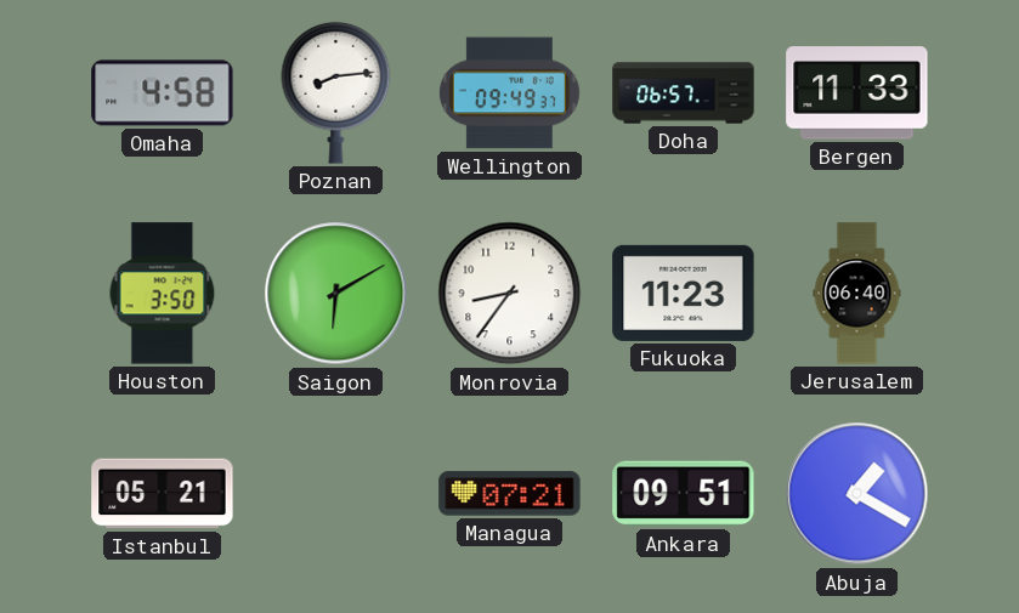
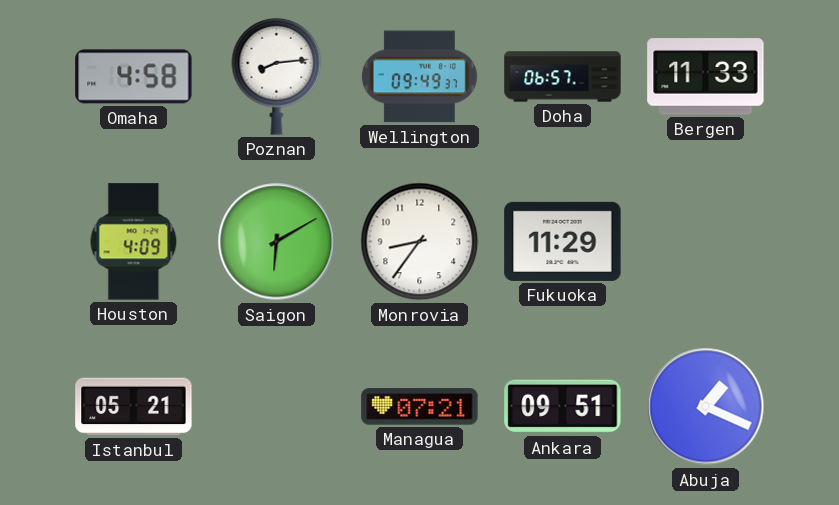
Houston: 3:50 -> 4:09
Fukuoka: 11:23 -> 11:29
Jerusalem: 06:40 -> none
Abuja: 1:20 -> 1:19
